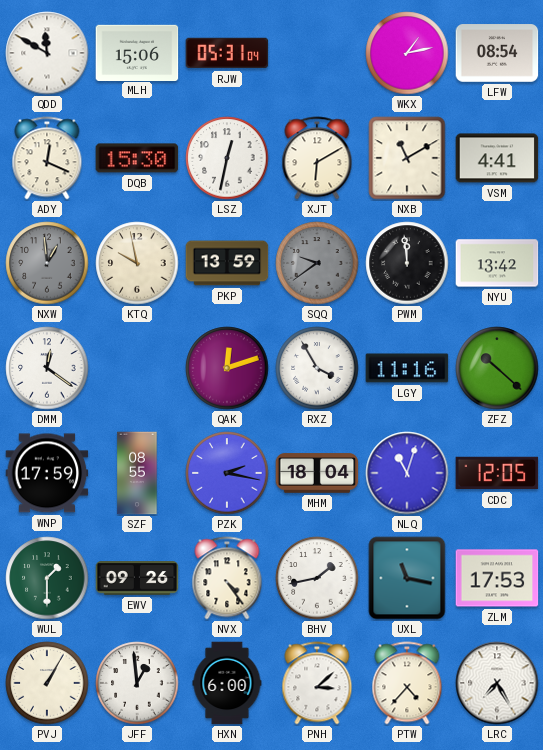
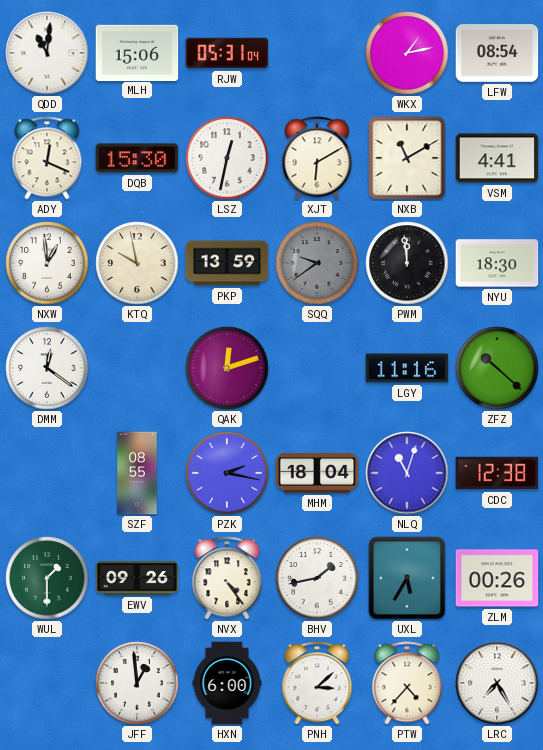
QDD: 11:50 -> 11:01
NXW dial: grey -> white
NYU: 13:42 -> 18:30
RXZ: 3:55 -> none
WNP: 17:59 -> none
CDC: 12:05 -> 12:38
UXL: 11:17 -> 5:35
ZLM: 17:53 -> 00:26
PVJ: 1:05 -> none
